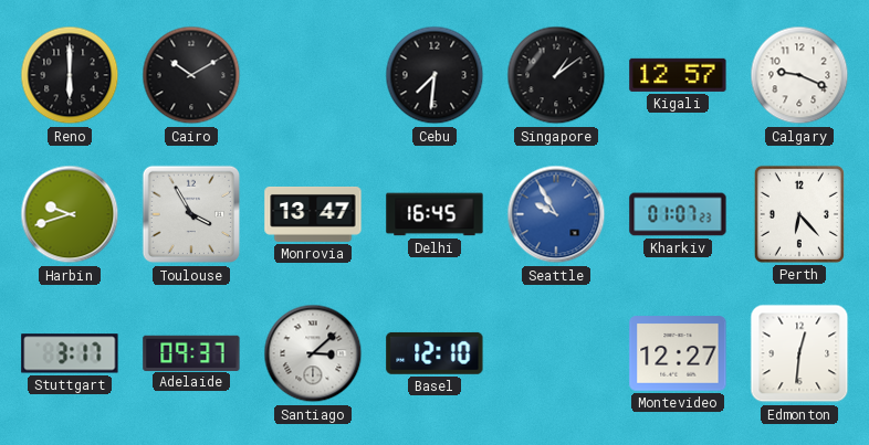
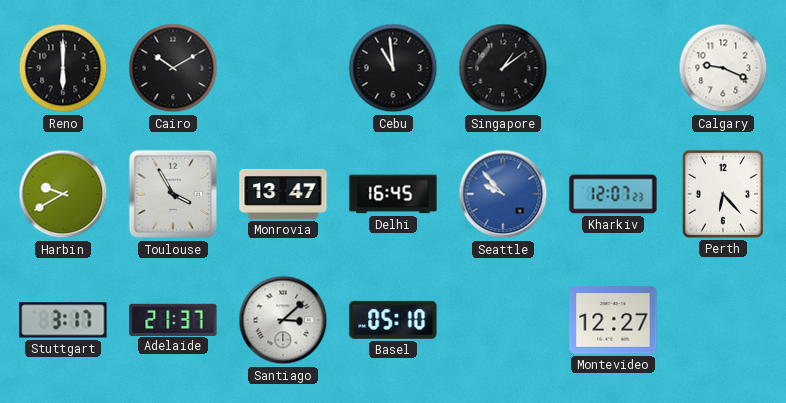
Cebu: 7:31 -> 10:59
Kigali: 12:57 -> none
Harbin: 9:42 -> 9:40
Seattle: 9:55 -> 9:53
Kharkiv: 01:07 -> 12:07
Adelaide: 09:37 -> 21:37
Basel: 12:10 -> 05:10
Edmonton: 12:31 -> none
